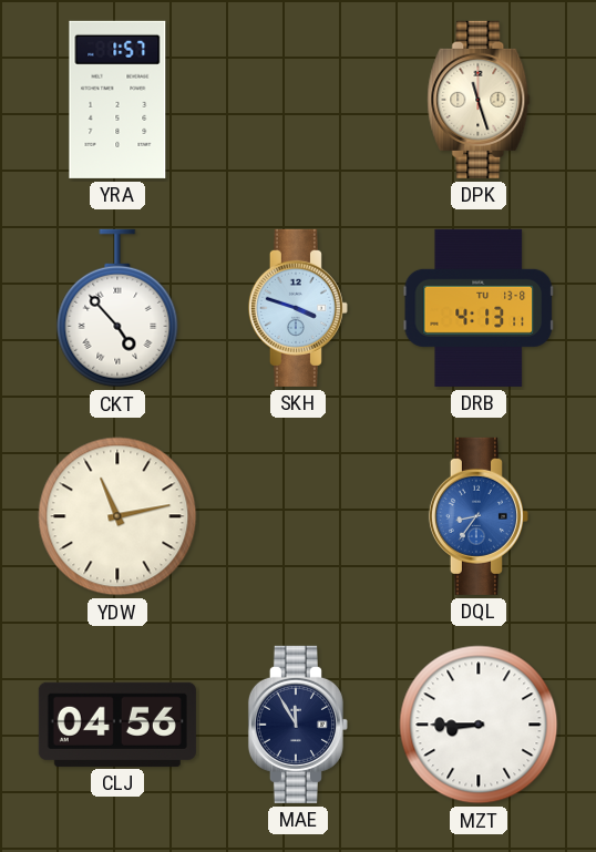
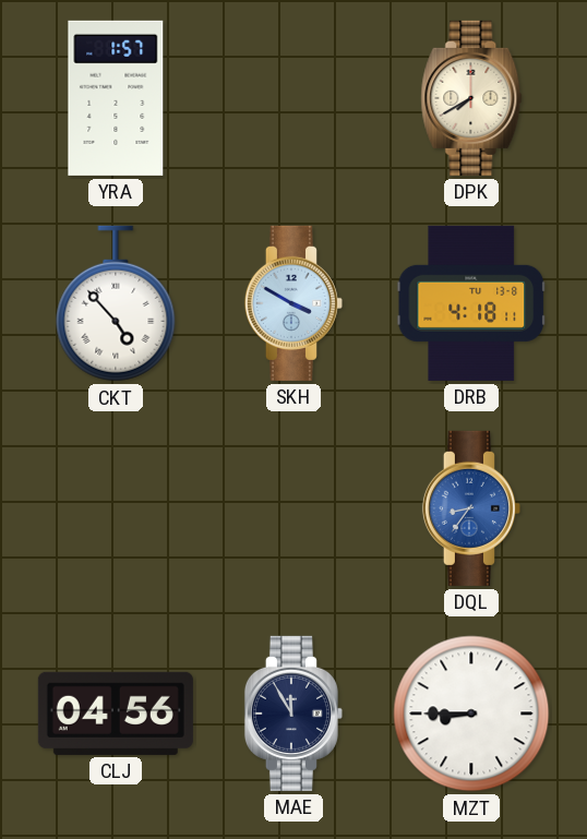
DPK: 11:27 -> 7:40
SKH: 3:48 -> 3:50
DRB: 4:13 -> 4:18
YDW: 11:13 -> none
